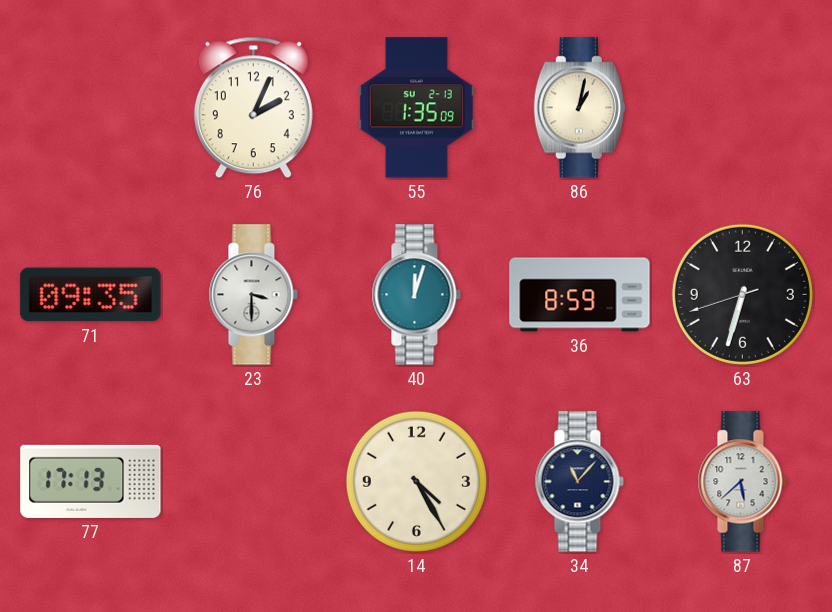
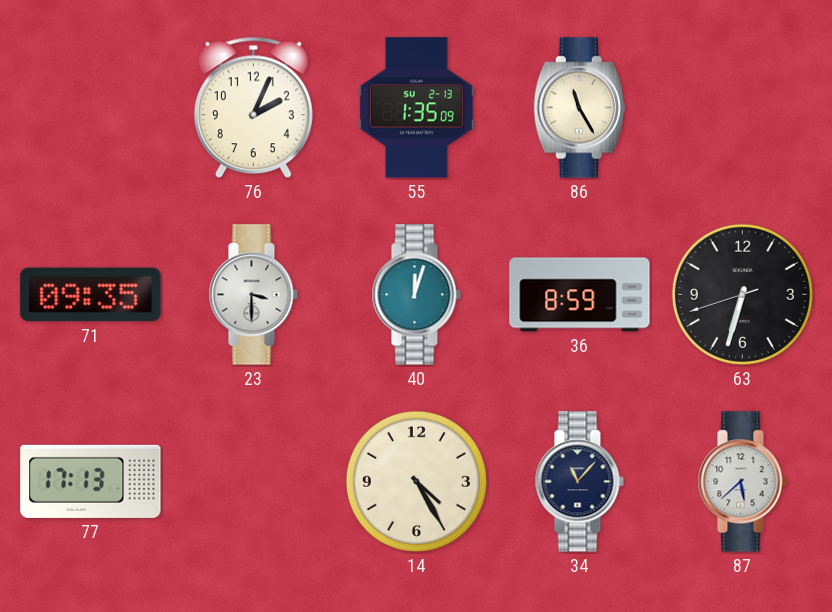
86: 1:02 -> 11:25
